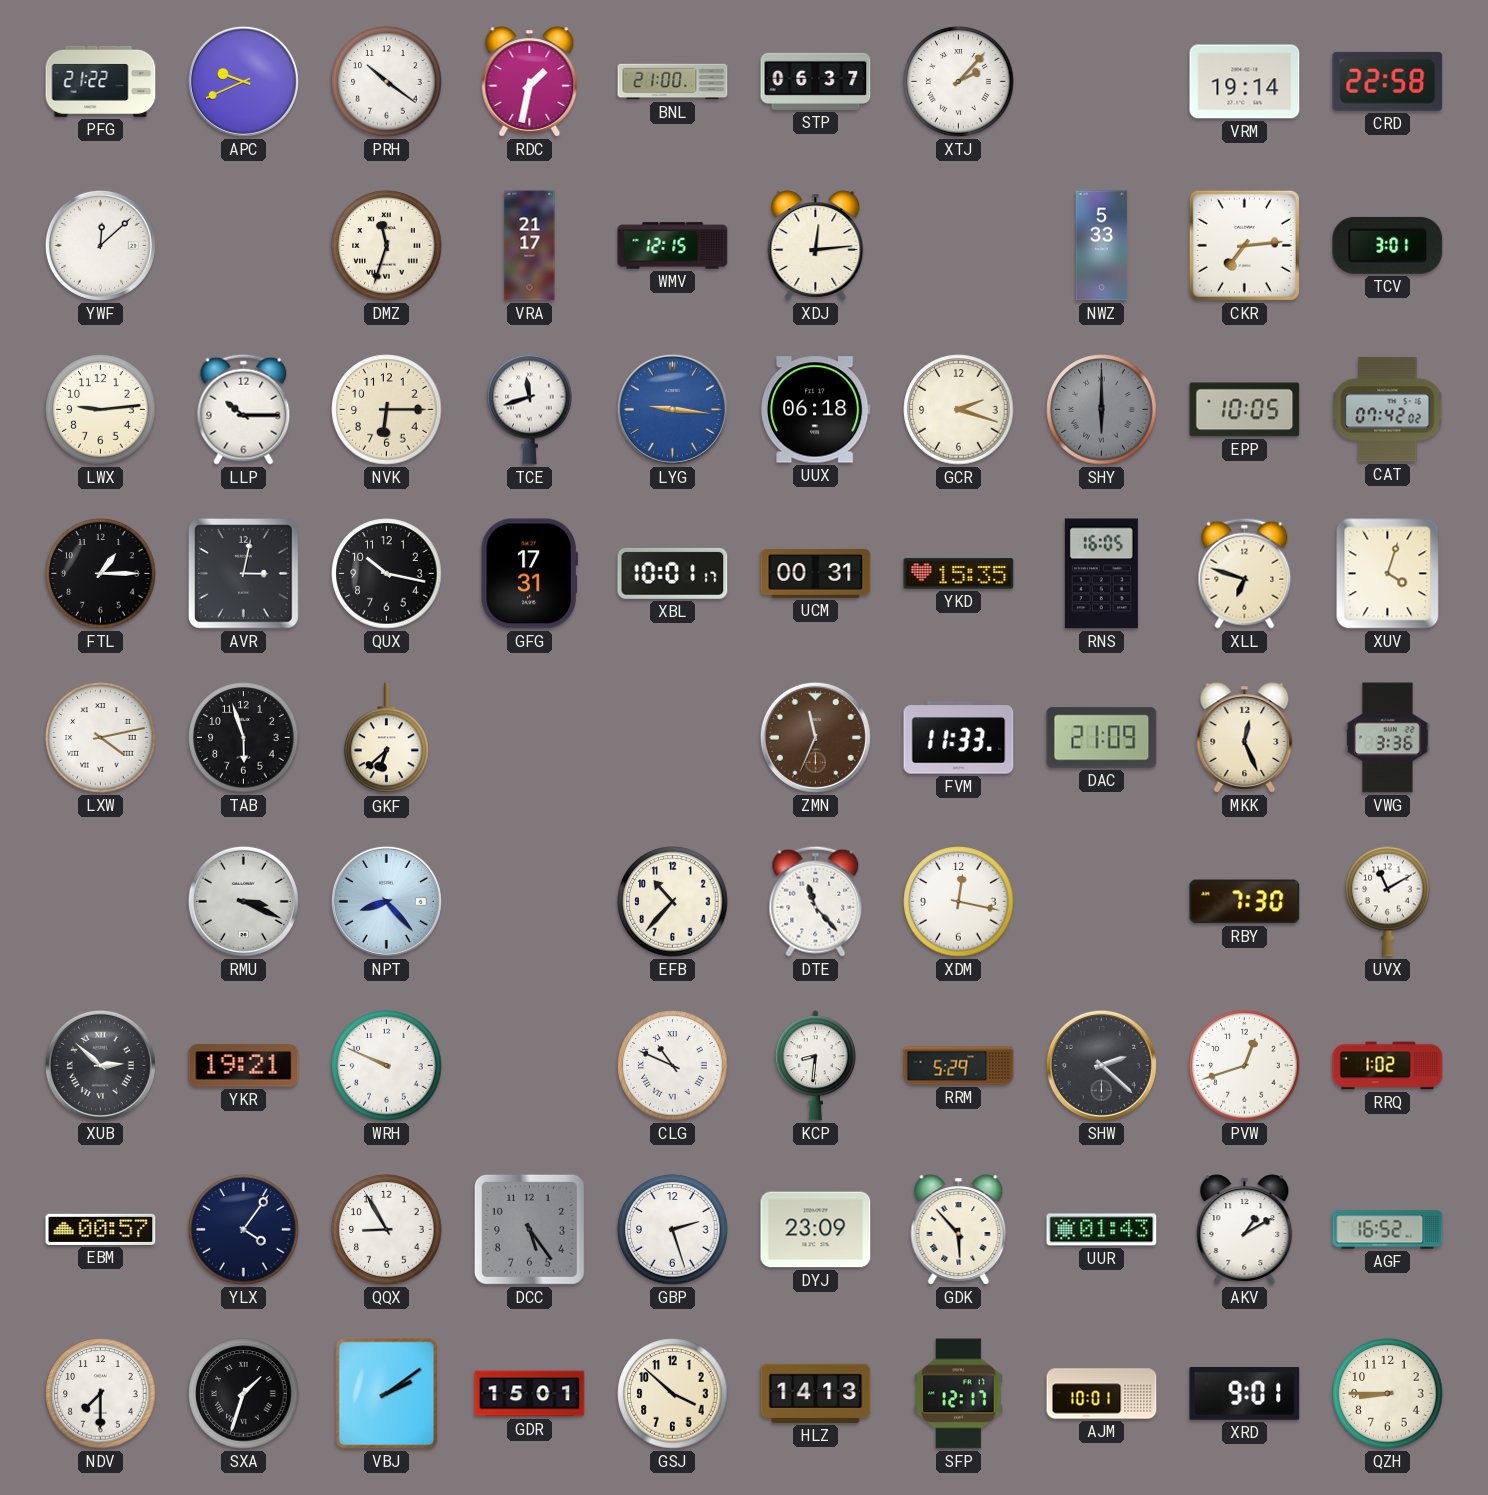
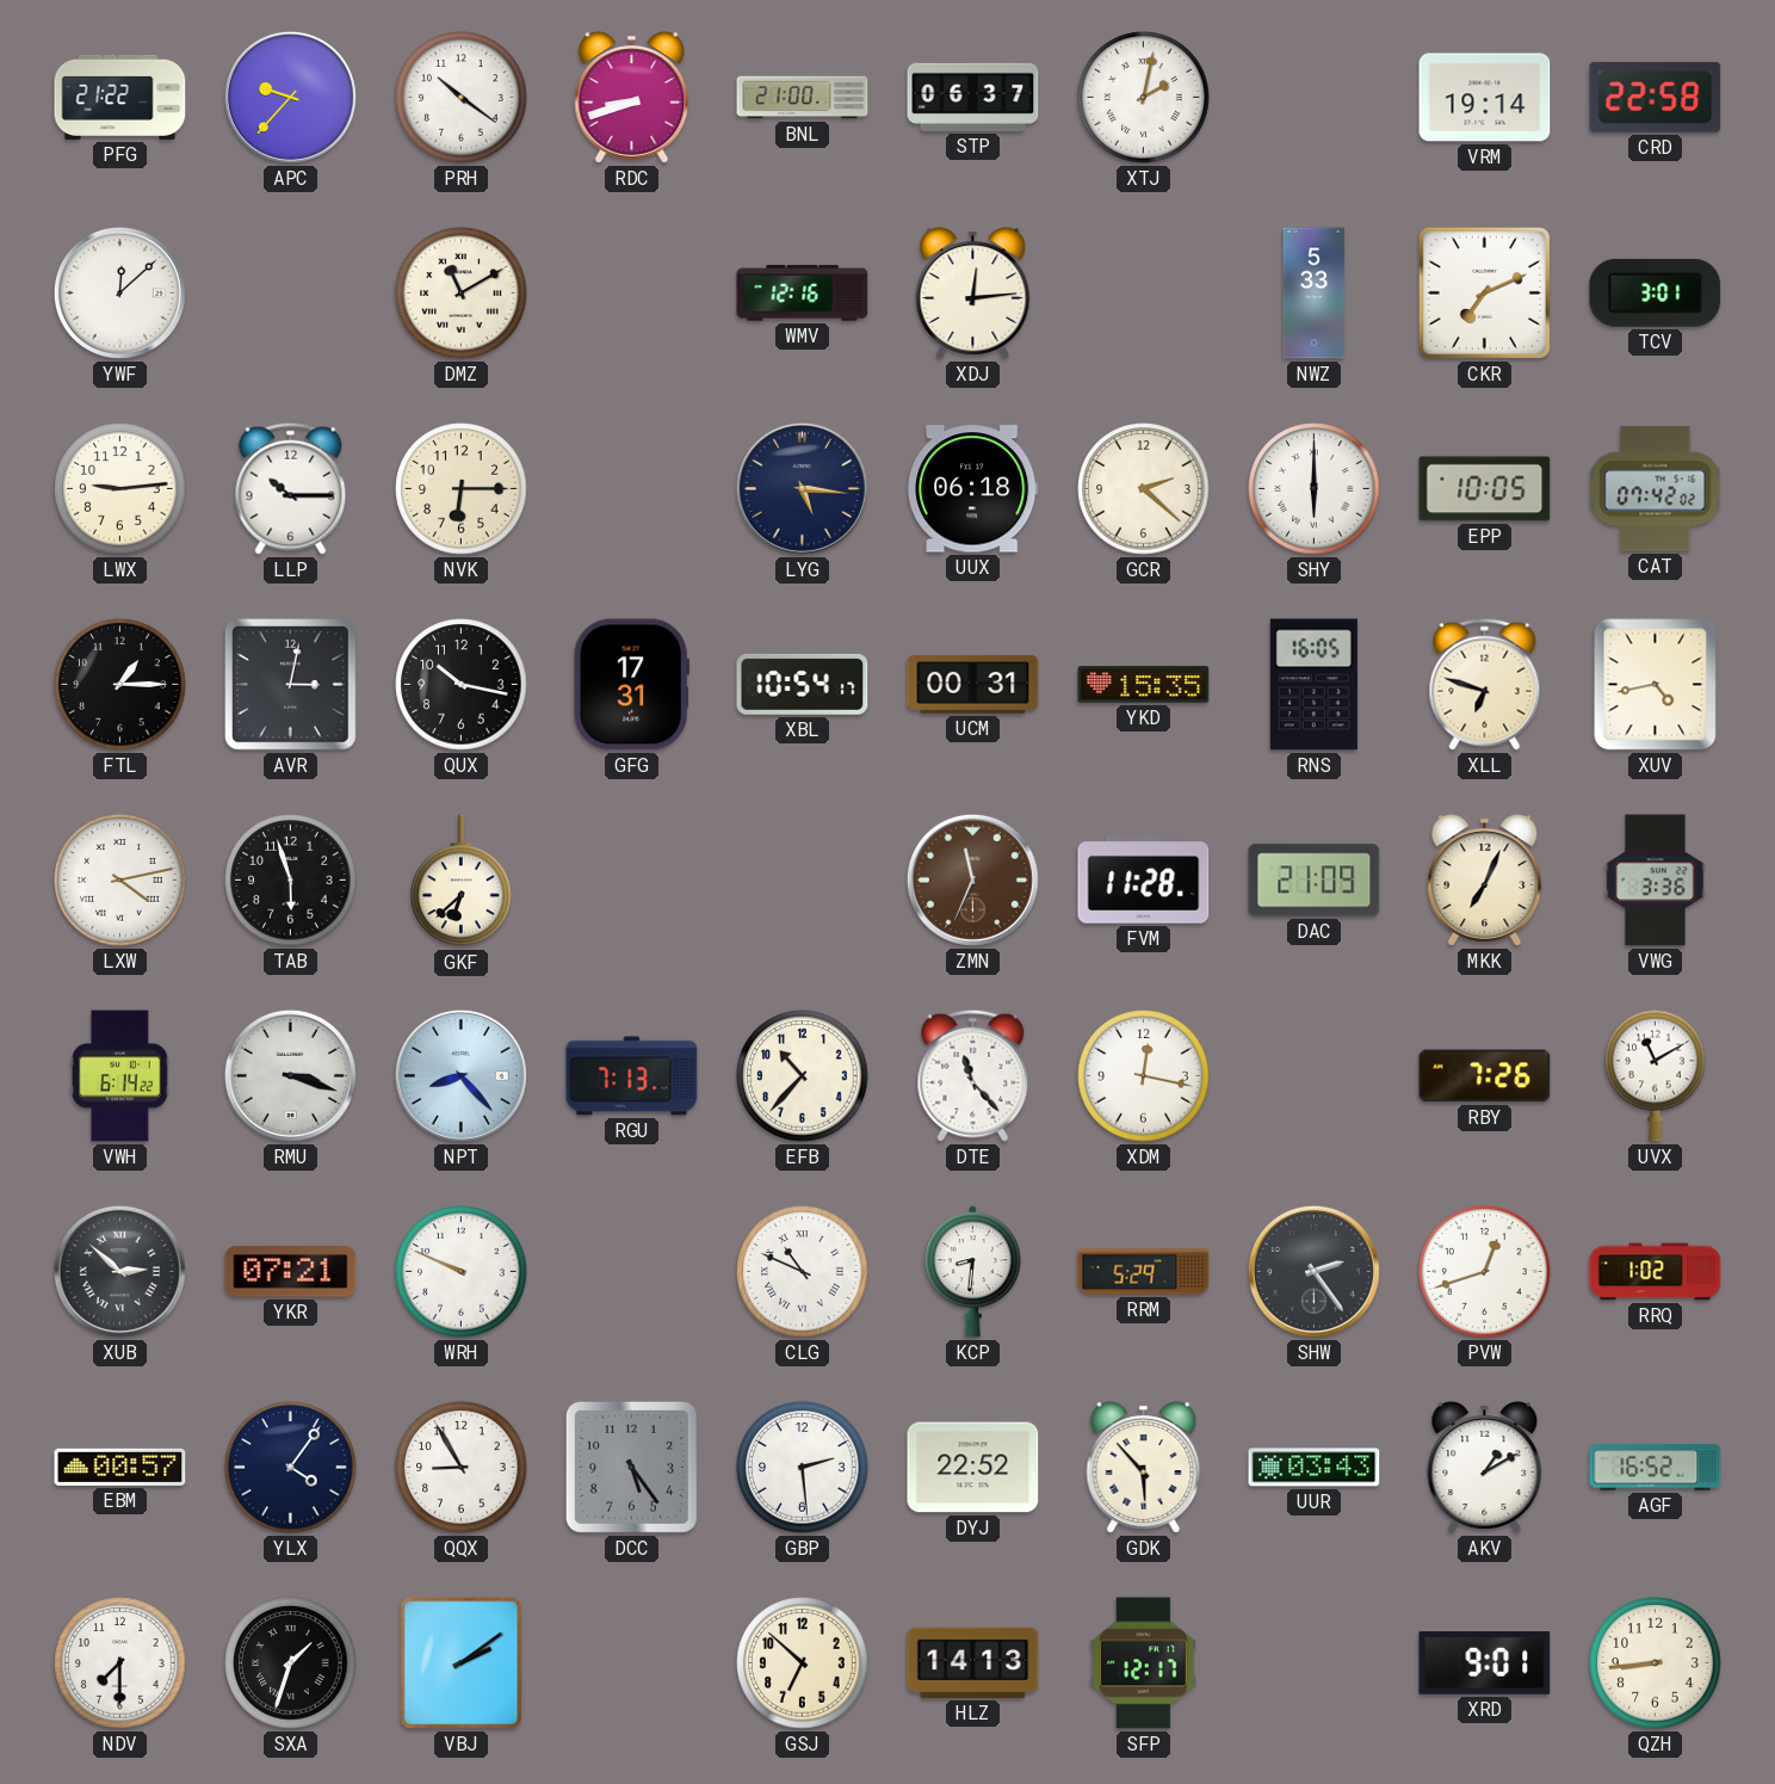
APC: 9:41 -> 9:37
RDC: 1:32 -> 8:42
XTJ: 2:07 -> 2:02
DMZ: 11:33 -> 11:10
VRA: 21:17 -> none
WMV: 12:15 -> 12:16
CKR: 7:14 -> 7:11
TCE: 11:42 -> none
LYG: 9:16 -> 5:16
LYG dial: blue -> navy
GCR: 2:18 -> 2:22
SHY dial: grey -> white
XBL: 10:01 -> 10:54
XUV: 4:03 -> 4:43
FVM: 11:33 -> 11:28
MKK: 12:26 -> 7:04
VWH: none -> 6:14
RMU: 3:19 -> 3:18
RGU: none -> 7:13
RBY: 7:30 -> 7:26
YKR: 19:21 -> 07:21
SHW: 2:22 -> 2:24
GBP: 2:27 -> 2:29
DYJ: 23:09 -> 22:52
UUR: 01:43 -> 03:43
GDR: 15:01 -> none
GSJ: 3:52 -> 6:52
AJM: 10:01 -> none
QZH: 8:45 -> 8:44
